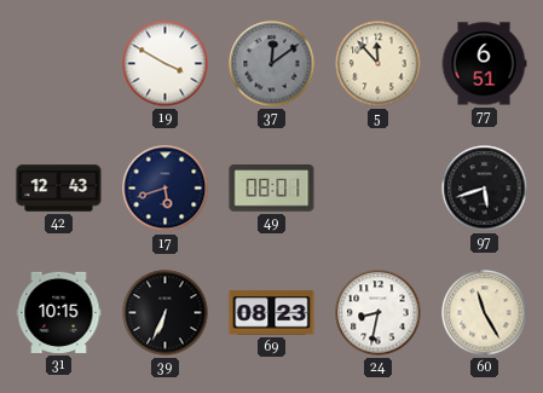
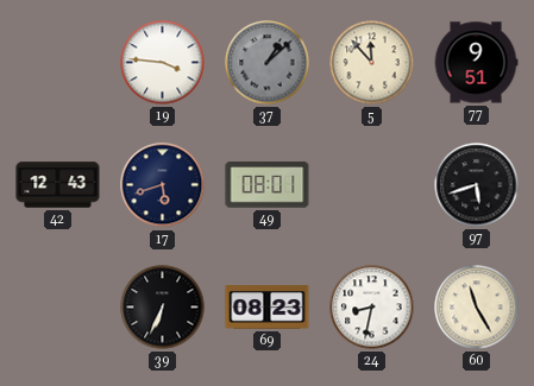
19: 3:50 -> 3:46
37: 12:09 -> 1:08
77: 6:51 -> 9:51
31: 10:15 -> none
